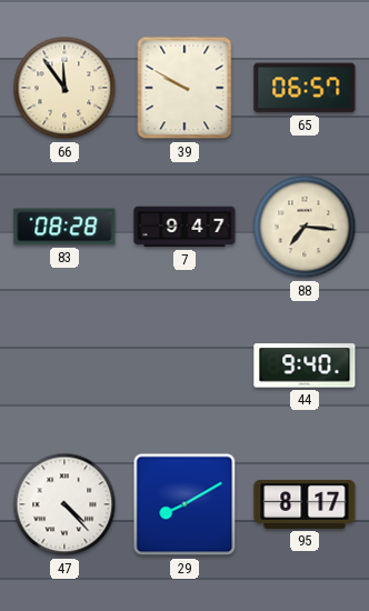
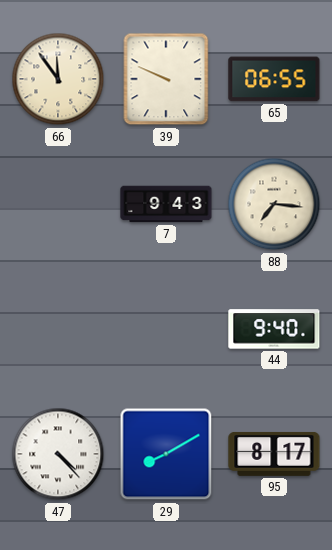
39: 9:50 -> 9:49
65: 06:57 -> 06:55
83: 08:28 -> none
7: 9:47 -> 9:43
